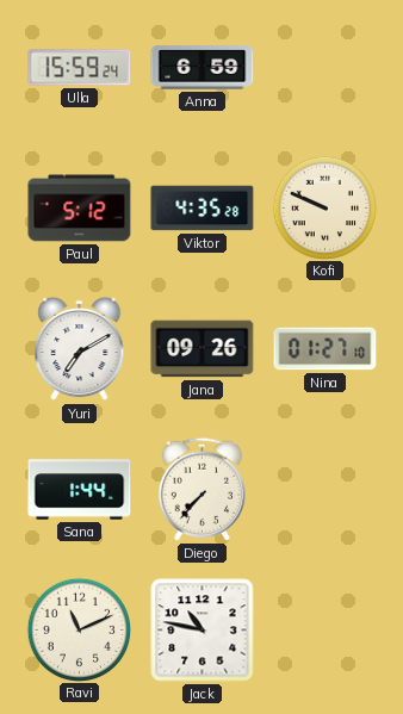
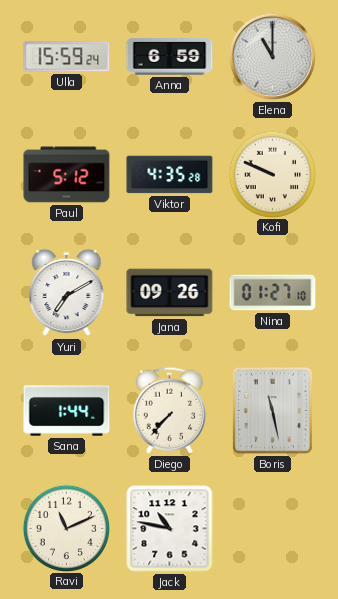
Elena: none -> 11:00
Boris: none -> 11:28
